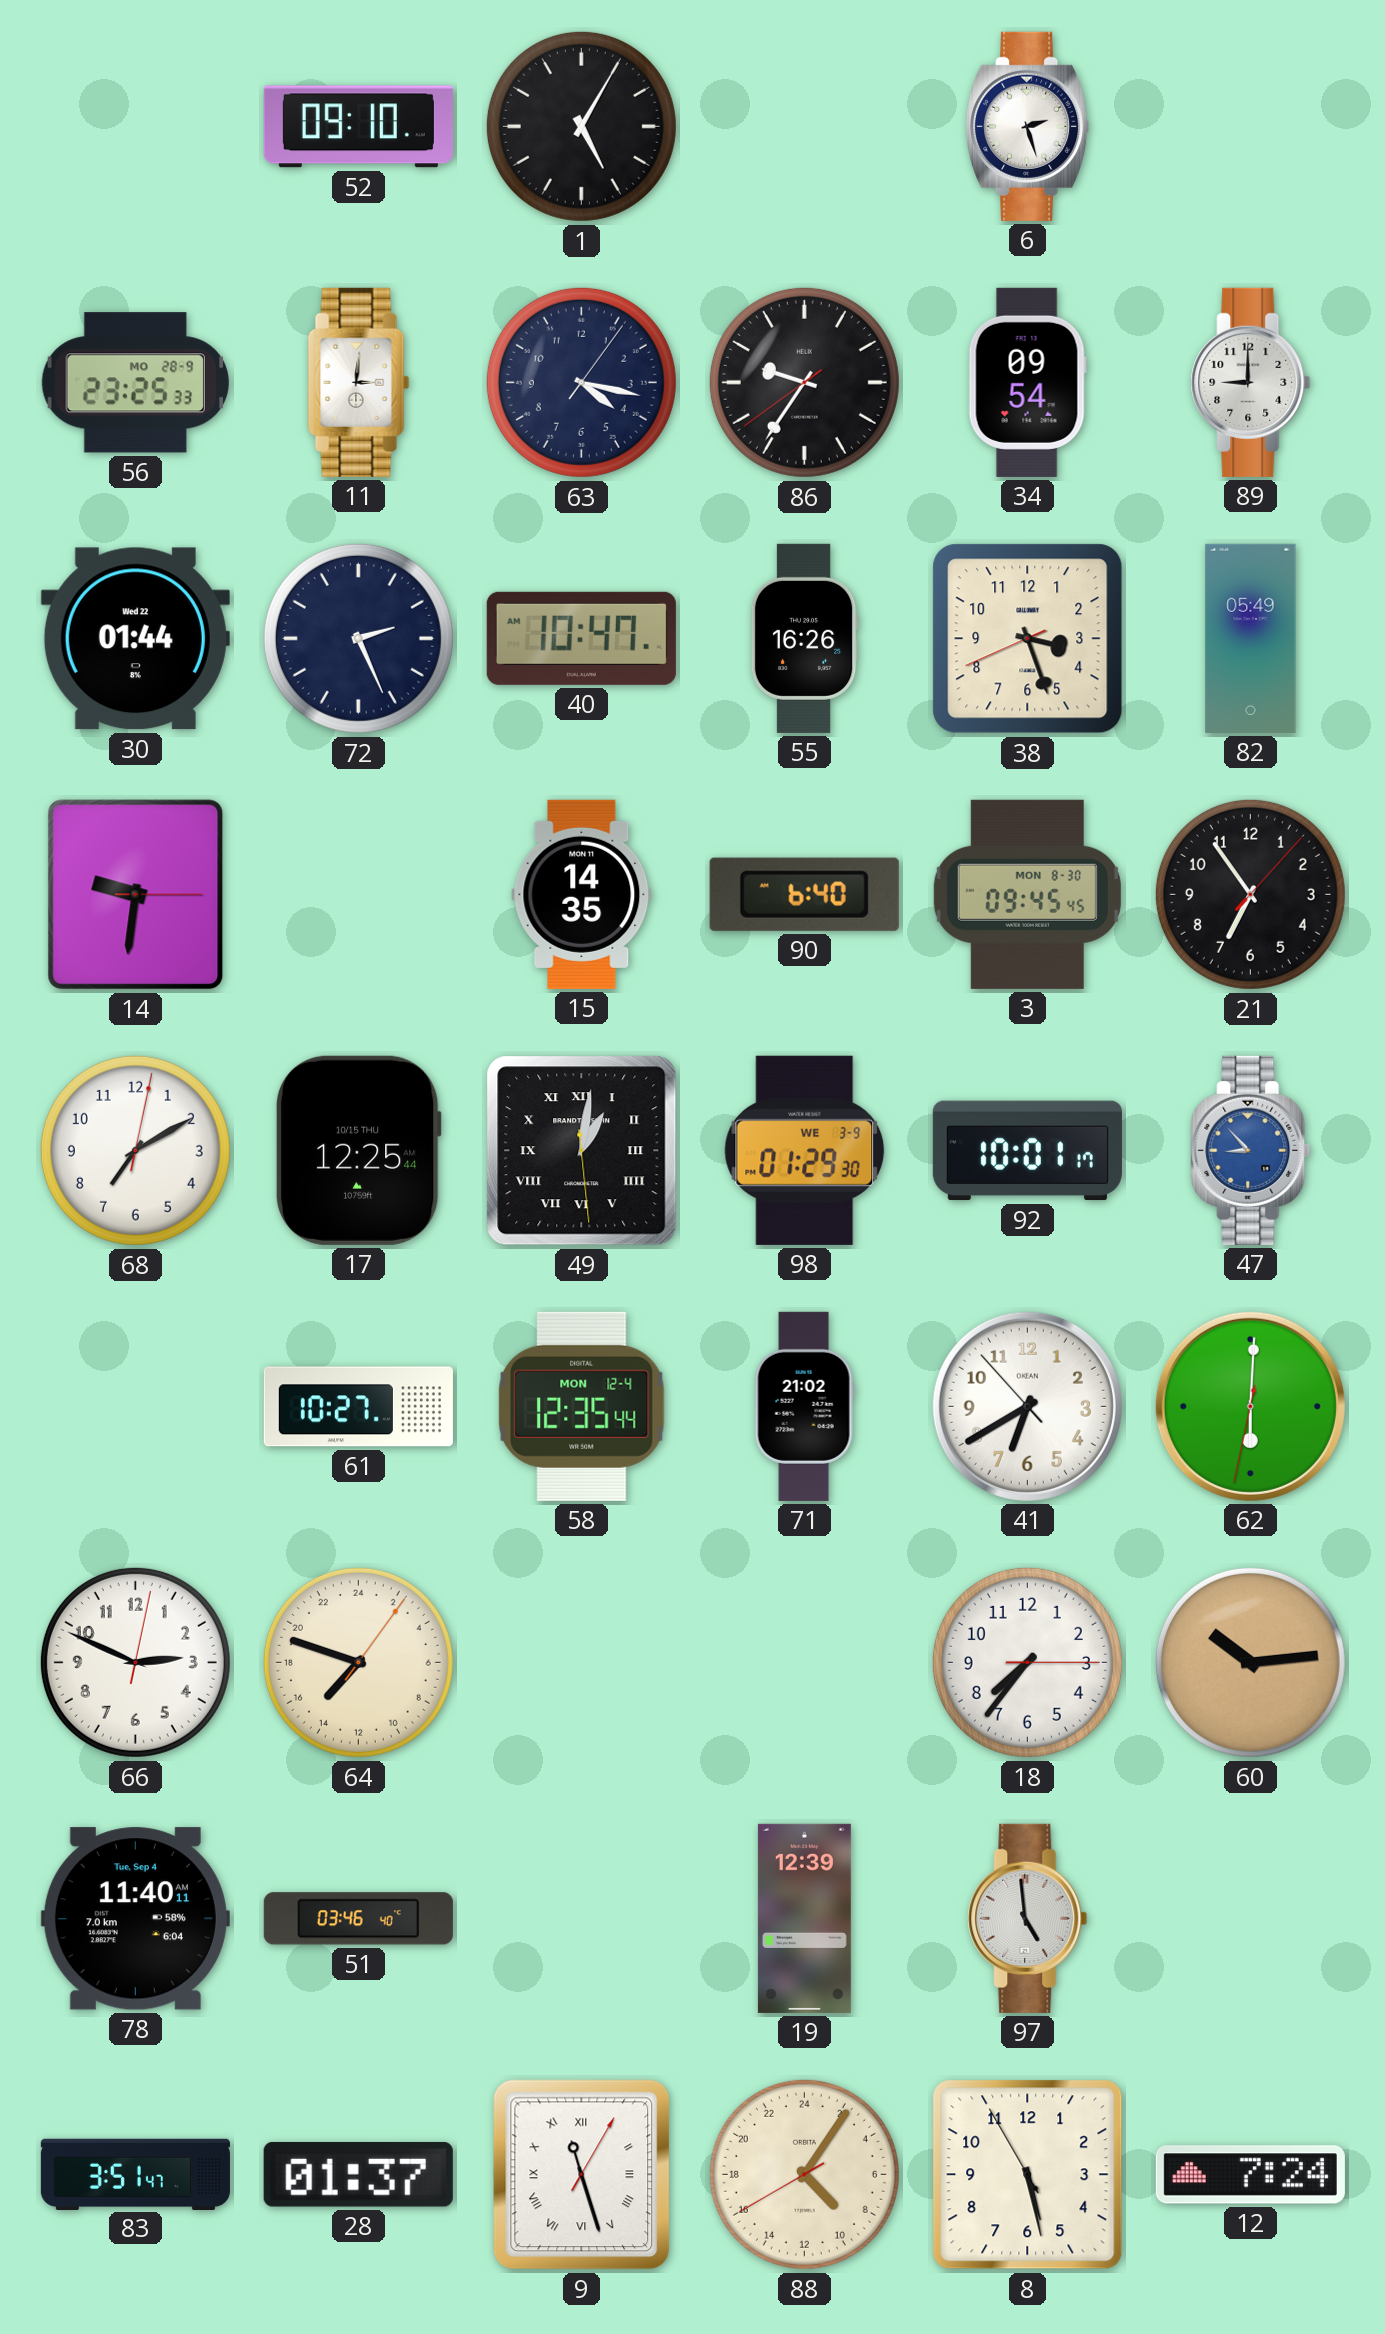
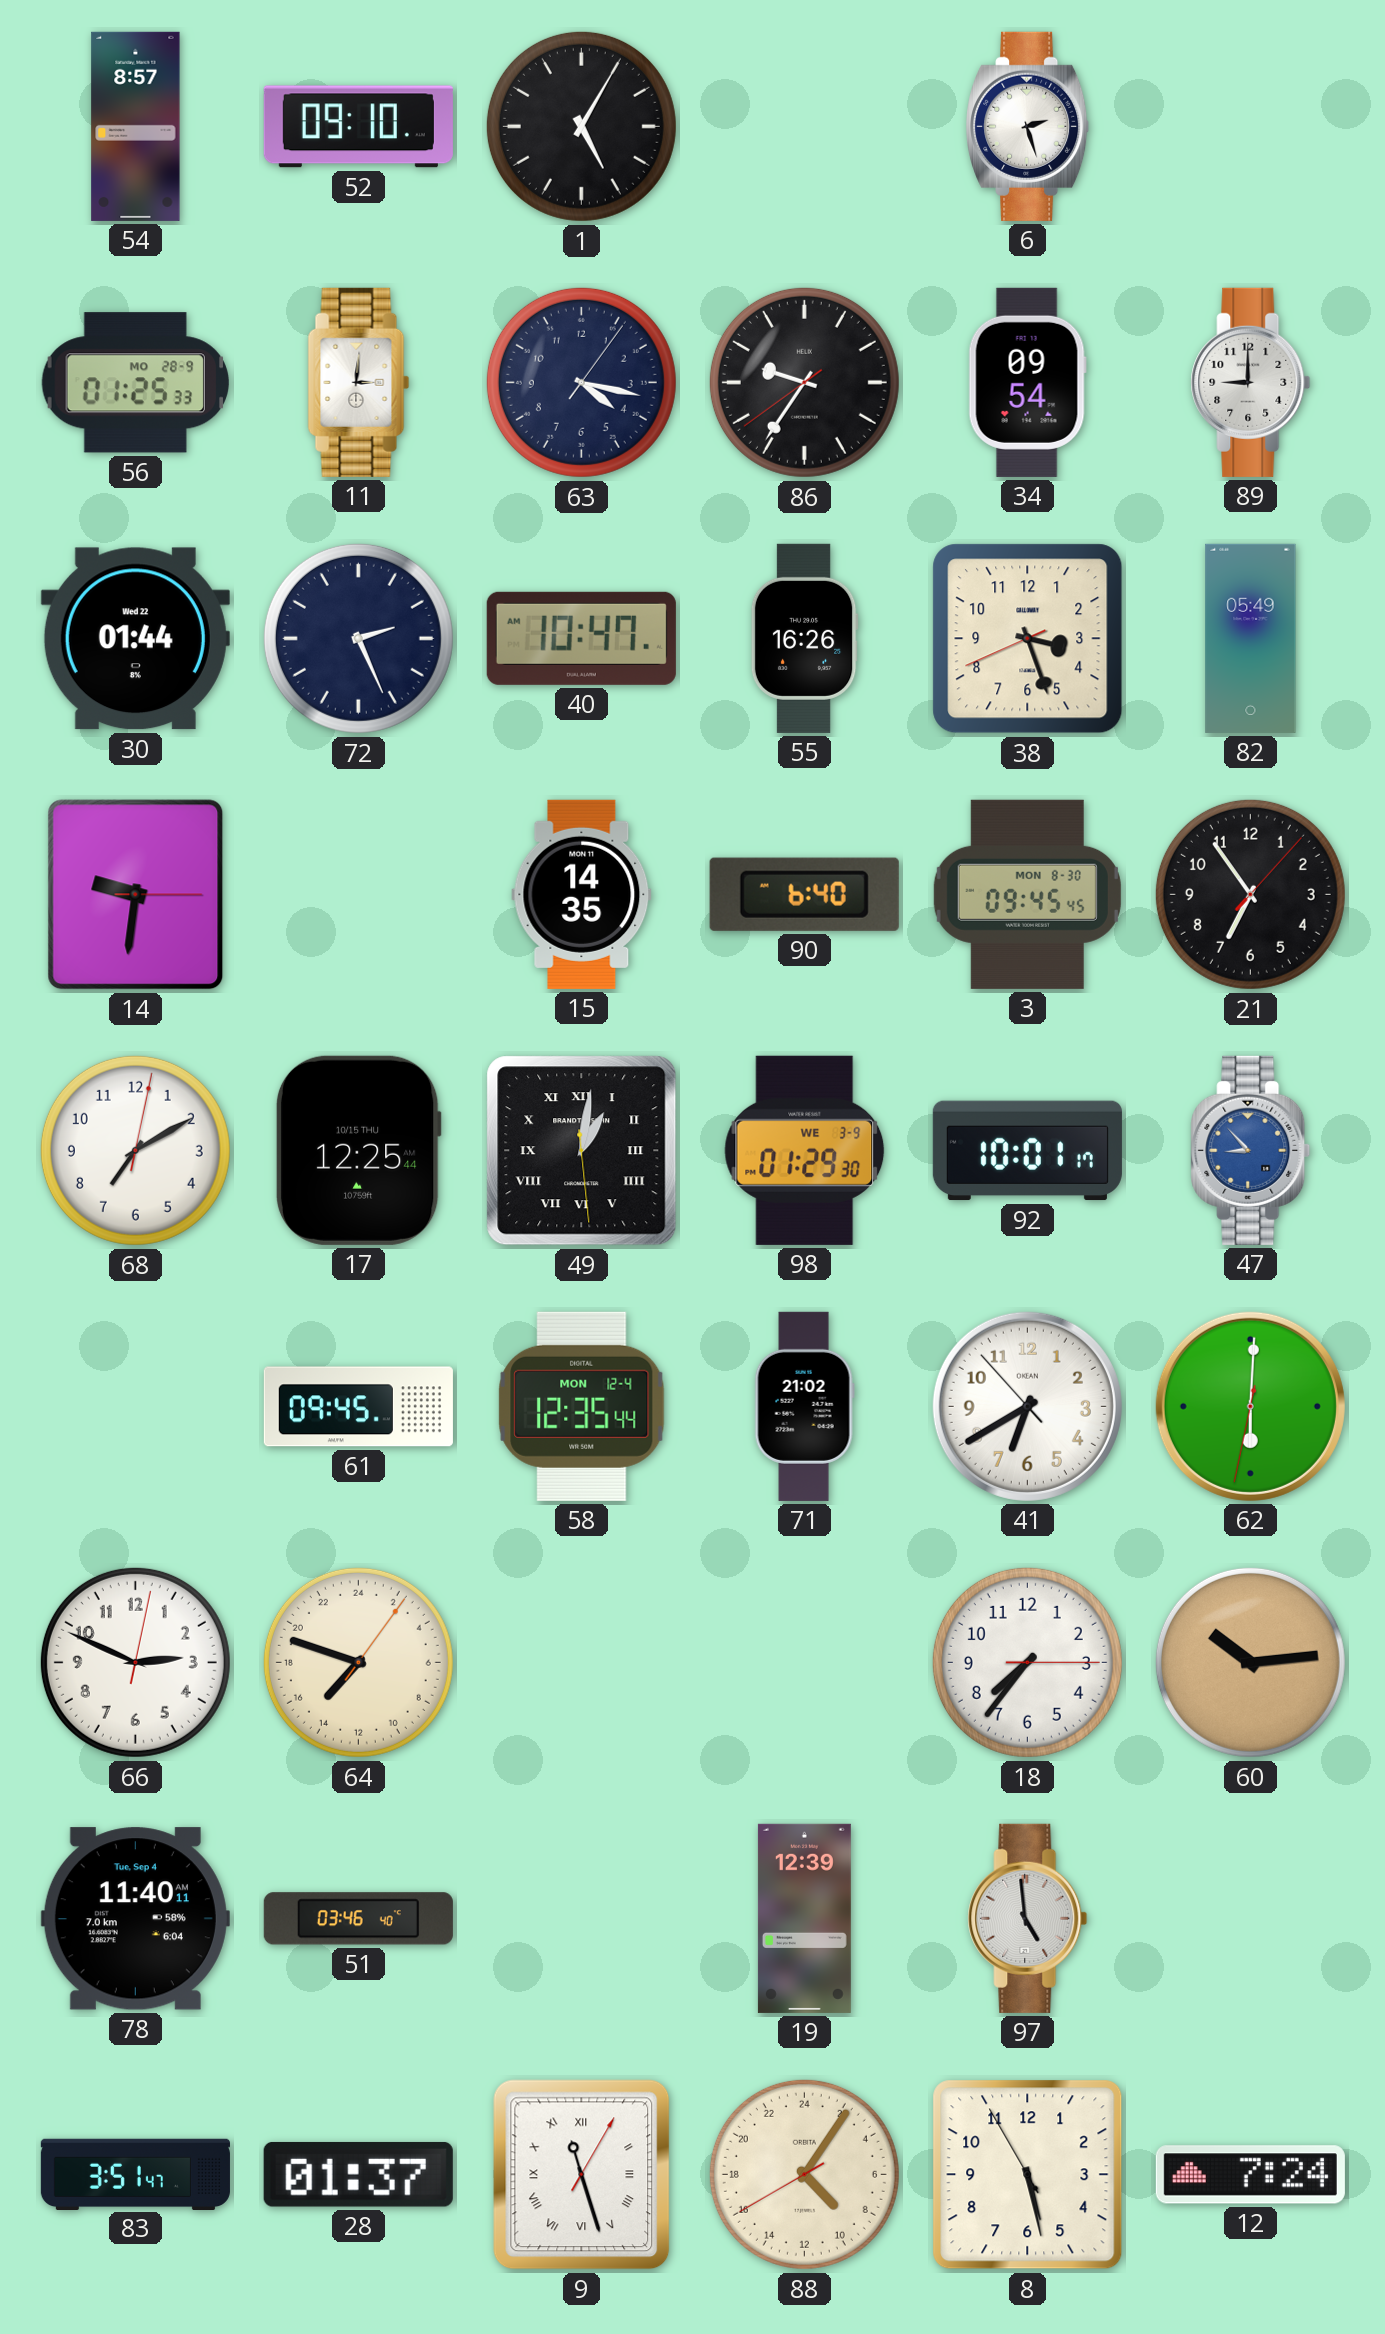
54: none -> 8:57
56: 23:25 -> 01:25
61: 10:27 -> 09:45
